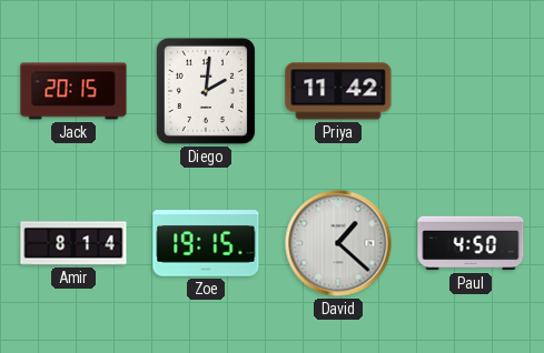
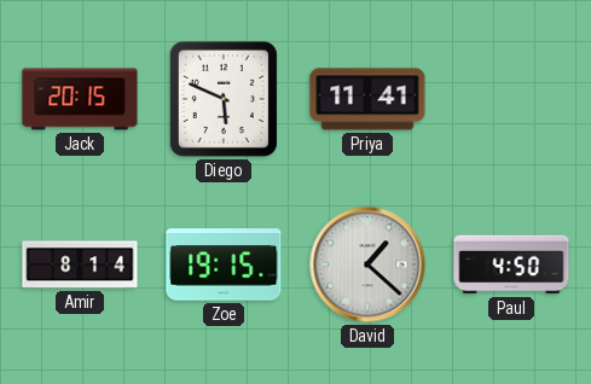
Diego: 2:01 -> 5:49
Priya: 11:42 -> 11:41
